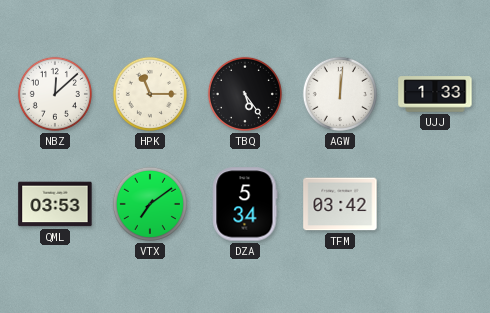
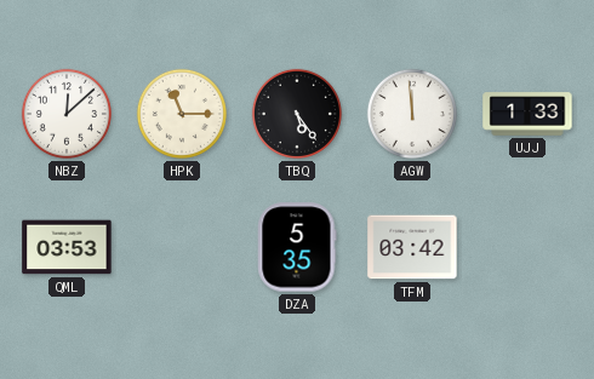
AGW: 12:01 -> 11:59
VTX: 7:09 -> none
DZA: 5:34 -> 5:35
